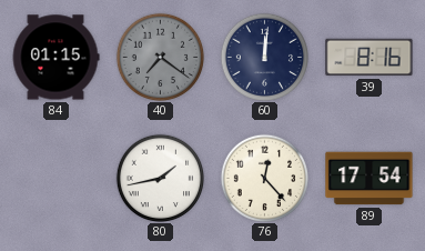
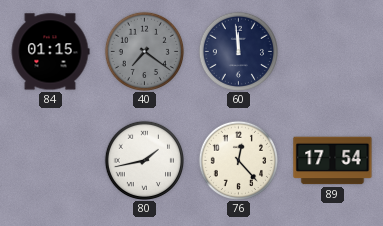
60: 12:01 -> 11:59
39: 8:16 -> none
